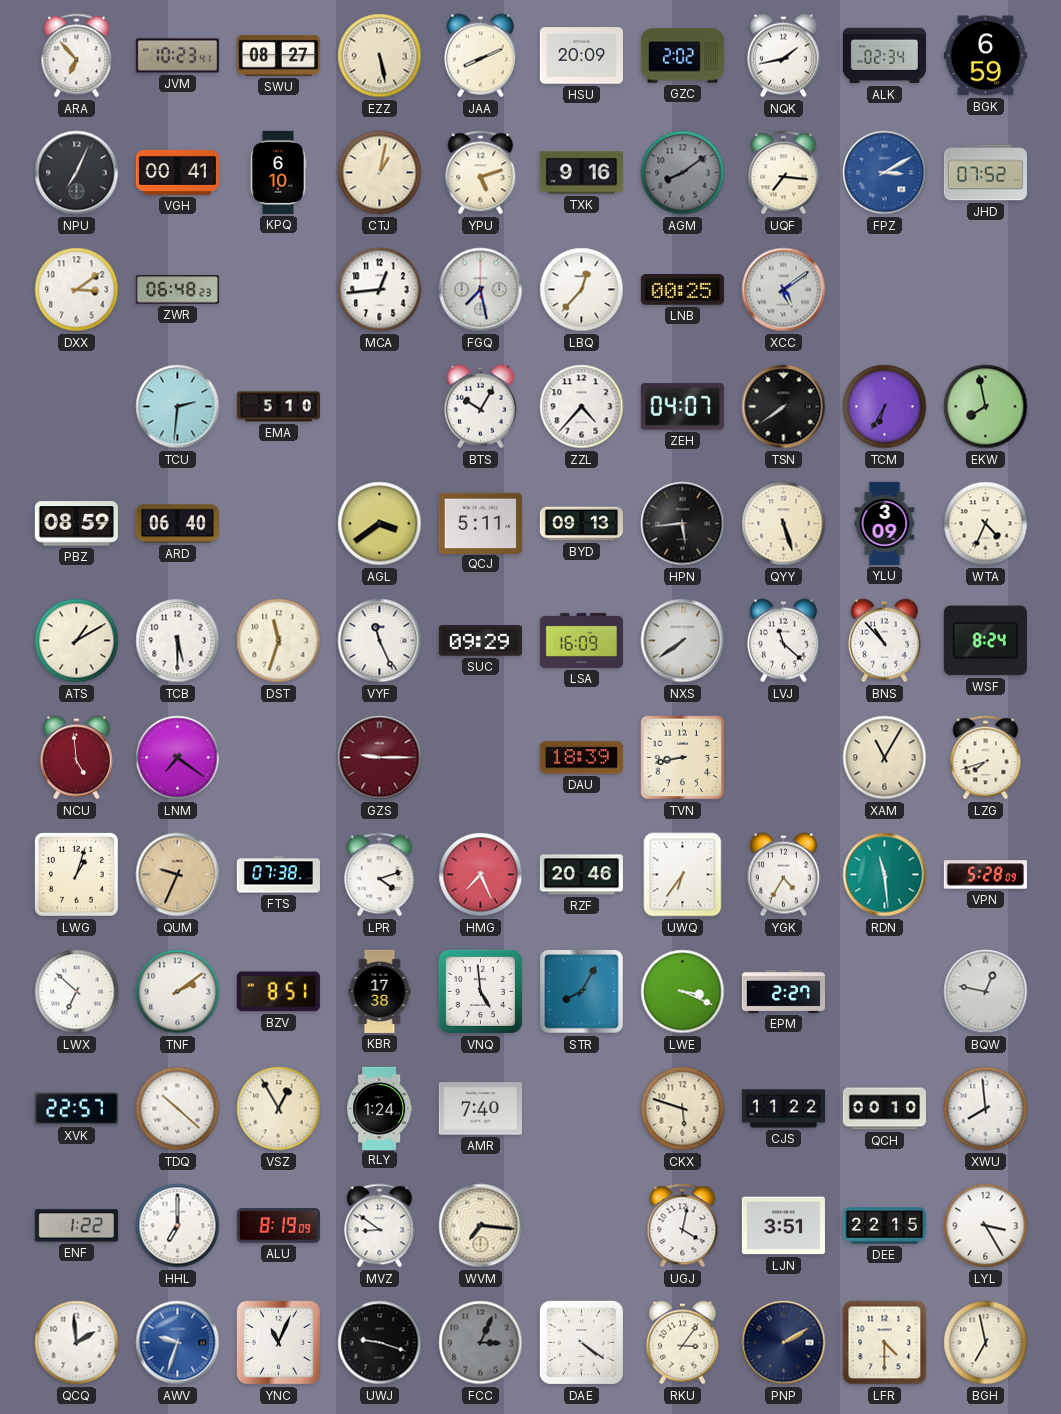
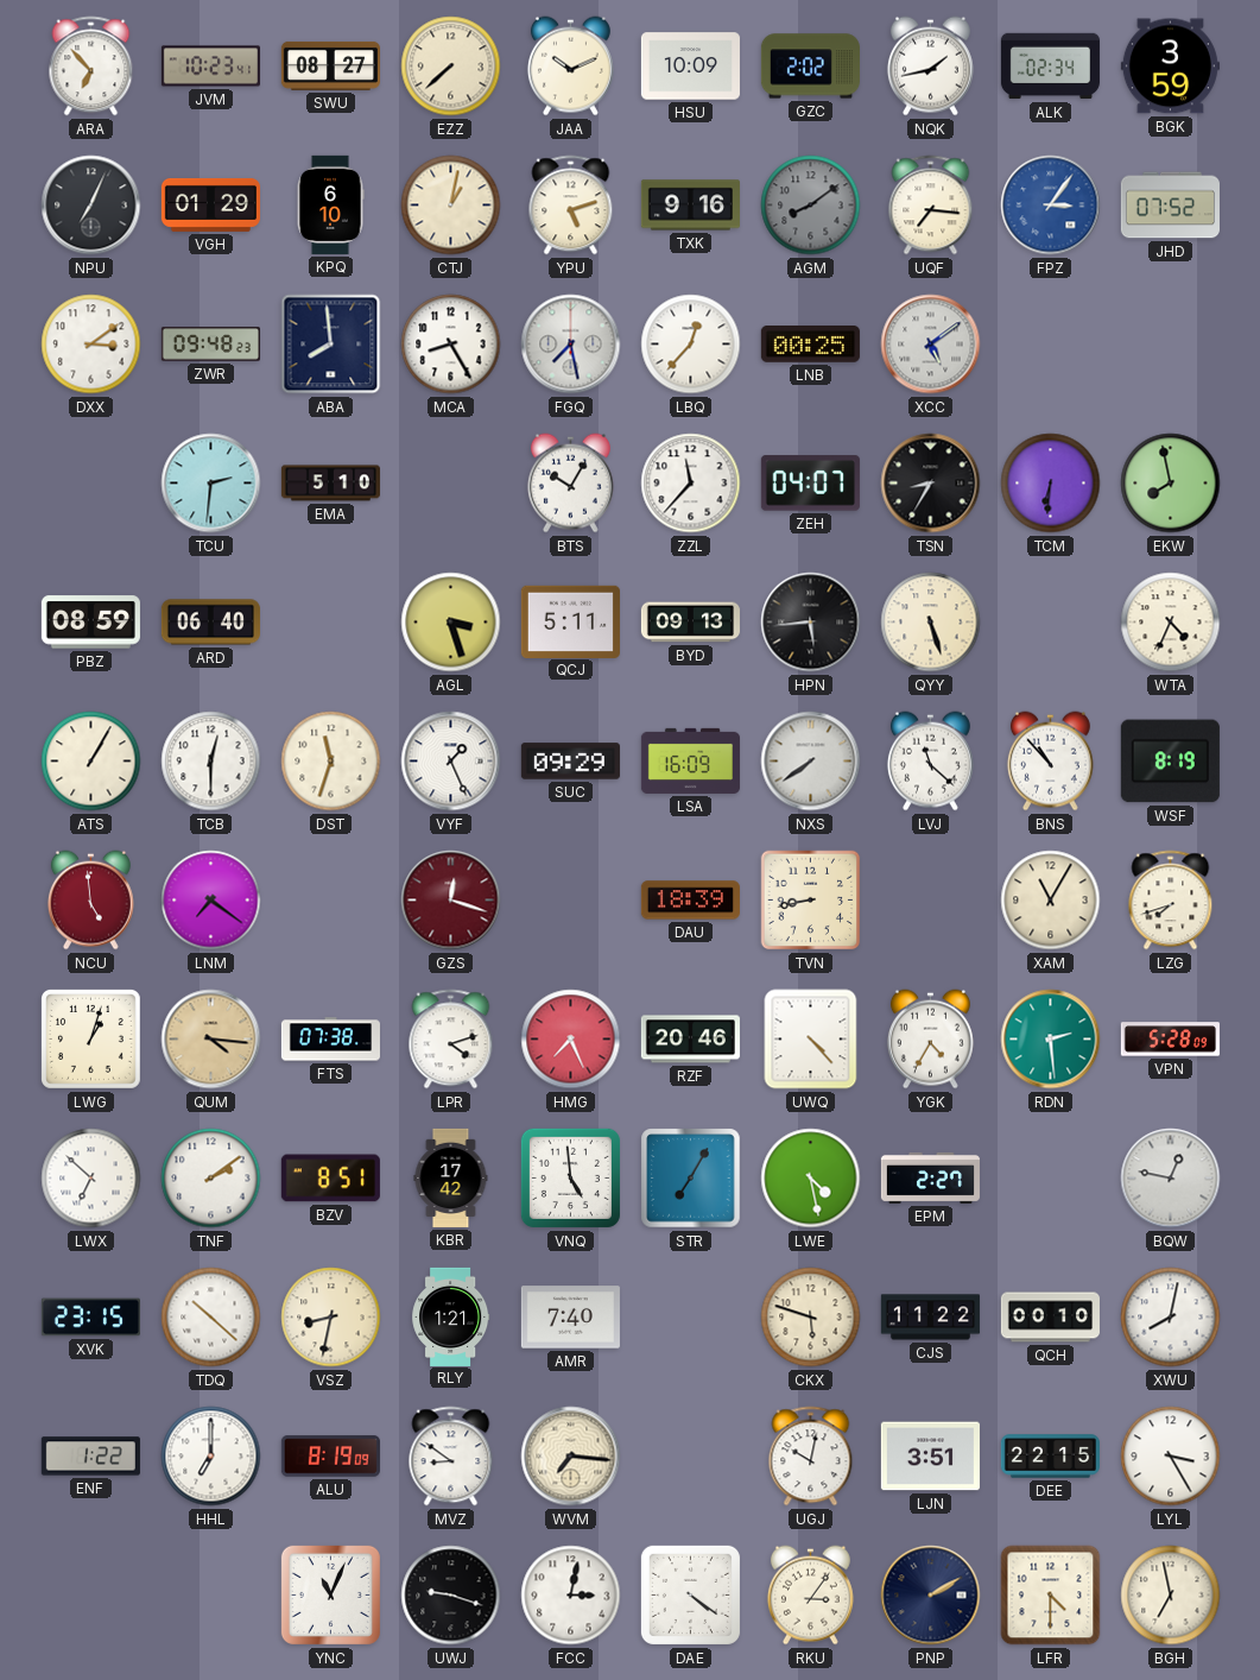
EZZ: 5:28 -> 7:38
JAA: 8:11 -> 10:11
HSU: 20:09 -> 10:09
BGK: 6:59 -> 3:59
VGH: 00:41 -> 01:29
FPZ: 3:10 -> 3:06
ZWR: 06:48 -> 09:48
ABA: none -> 7:59
MCA: 12:44 -> 8:25
ZZL: 4:37 -> 11:37
TSN: 7:39 -> 8:35
TCM: 6:35 -> 6:31
AGL: 3:39 -> 3:27
YLU: 3:09 -> none
ATS: 1:10 -> 1:05
TCB: 5:30 -> 12:30
VYF: 11:26 -> 1:26
WSF: 8:24 -> 8:19
GZS: 9:15 -> 12:18
QUM: 9:34 -> 4:16
UWQ: 6:36 -> 4:23
RDN: 11:29 -> 2:29
KBR: 17:38 -> 17:42
STR: 8:05 -> 7:05
LWE: 3:19 -> 4:28
XVK: 22:57 -> 23:15
VSZ: 12:55 -> 8:32
RLY: 1:24 -> 1:21
XWU: 7:59 -> 8:02
UGJ: 4:02 -> 10:02
QCQ: 1:59 -> none
AWV: 9:33 -> none
FCC: 3:04 -> 3:02
FCC dial: grey -> white
